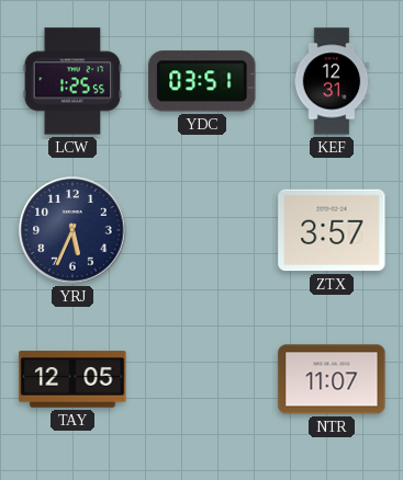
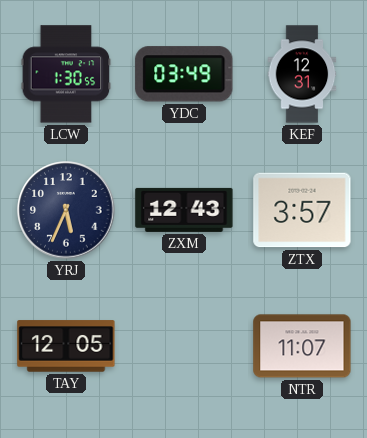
LCW: 1:25 -> 1:30
YDC: 03:51 -> 03:49
ZXM: none -> 12:43
